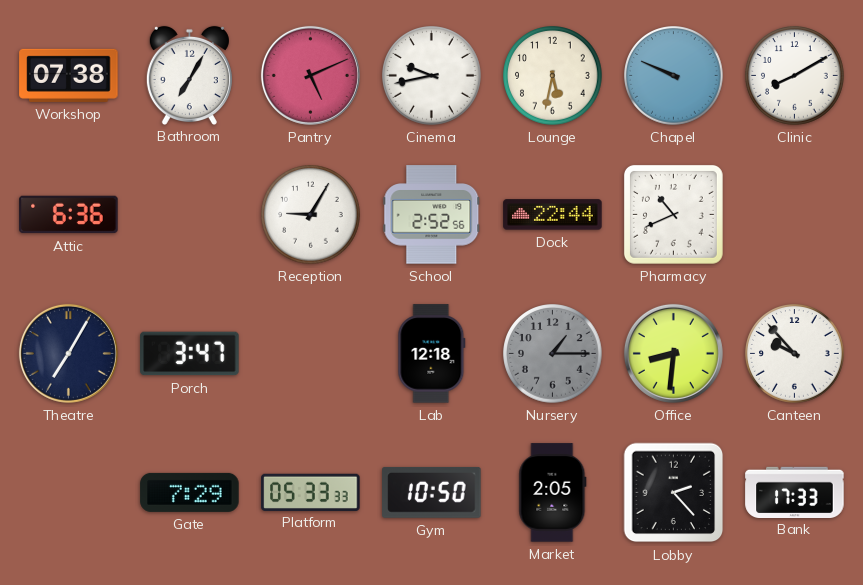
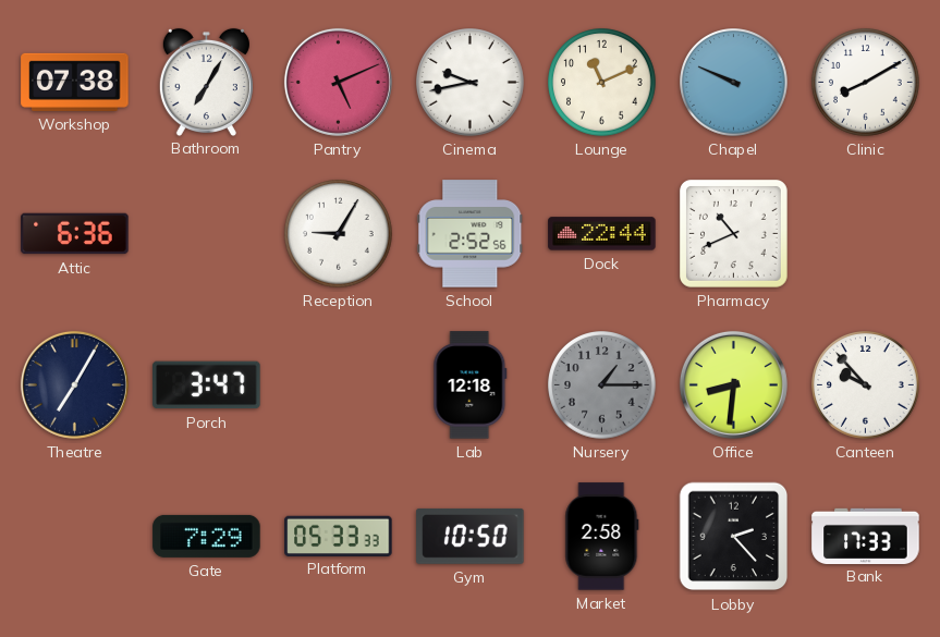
Lounge: 5:32 -> 11:11
Market: 2:05 -> 2:58
